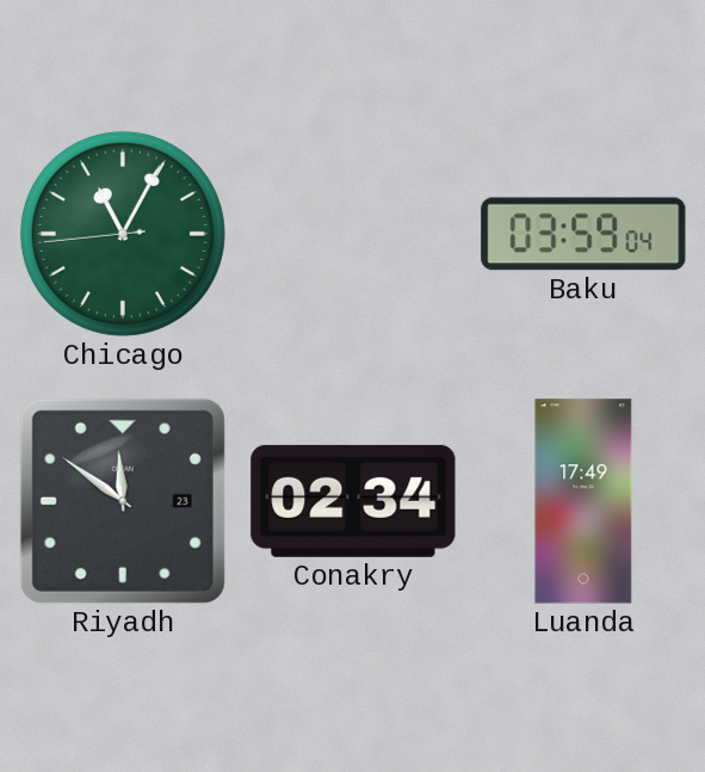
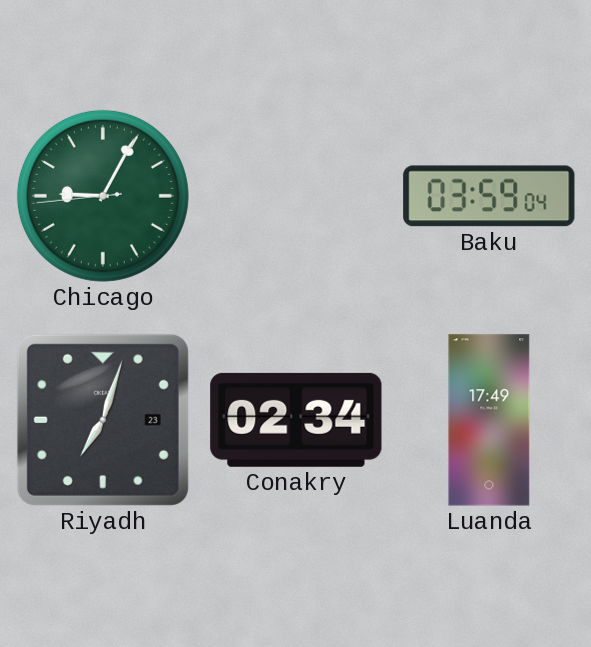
Chicago: 11:04 -> 9:04
Riyadh: 11:51 -> 7:03
